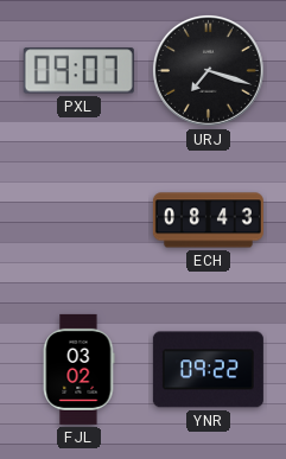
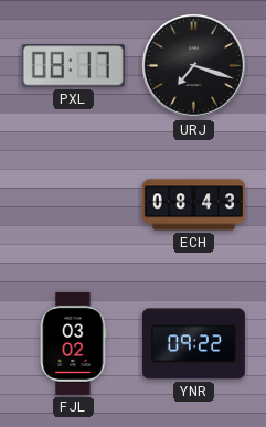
PXL: 09:07 -> 08:17
